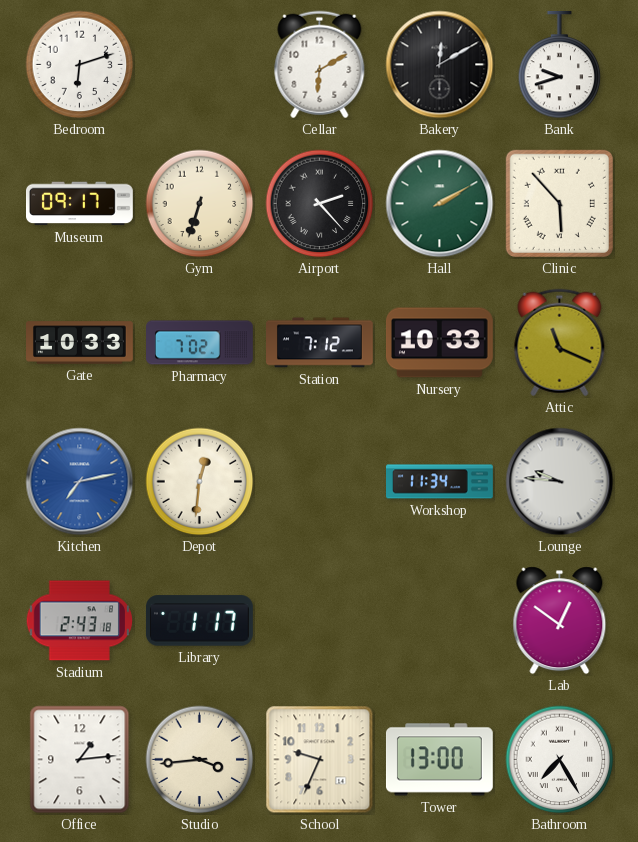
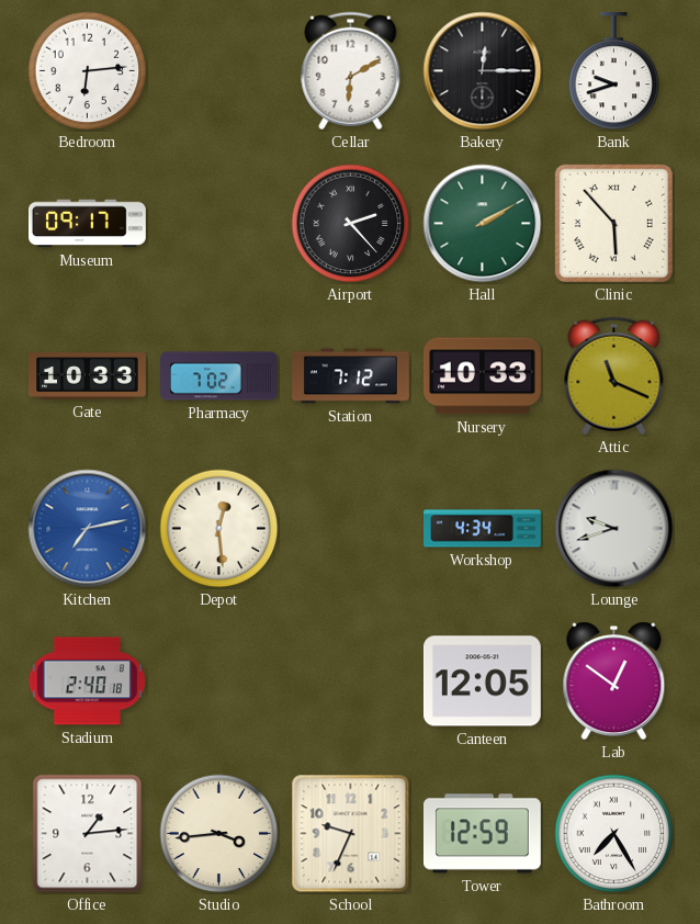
Bedroom: 6:12 -> 6:14
Bakery: 12:10 -> 12:15
Gym: 6:33 -> none
Depot: 12:31 -> 12:29
Workshop: 11:34 -> 4:34
Lounge: 9:46 -> 9:42
Stadium: 2:43 -> 2:40
Library: 1:17 -> none
Canteen: none -> 12:05
Tower: 13:00 -> 12:59
